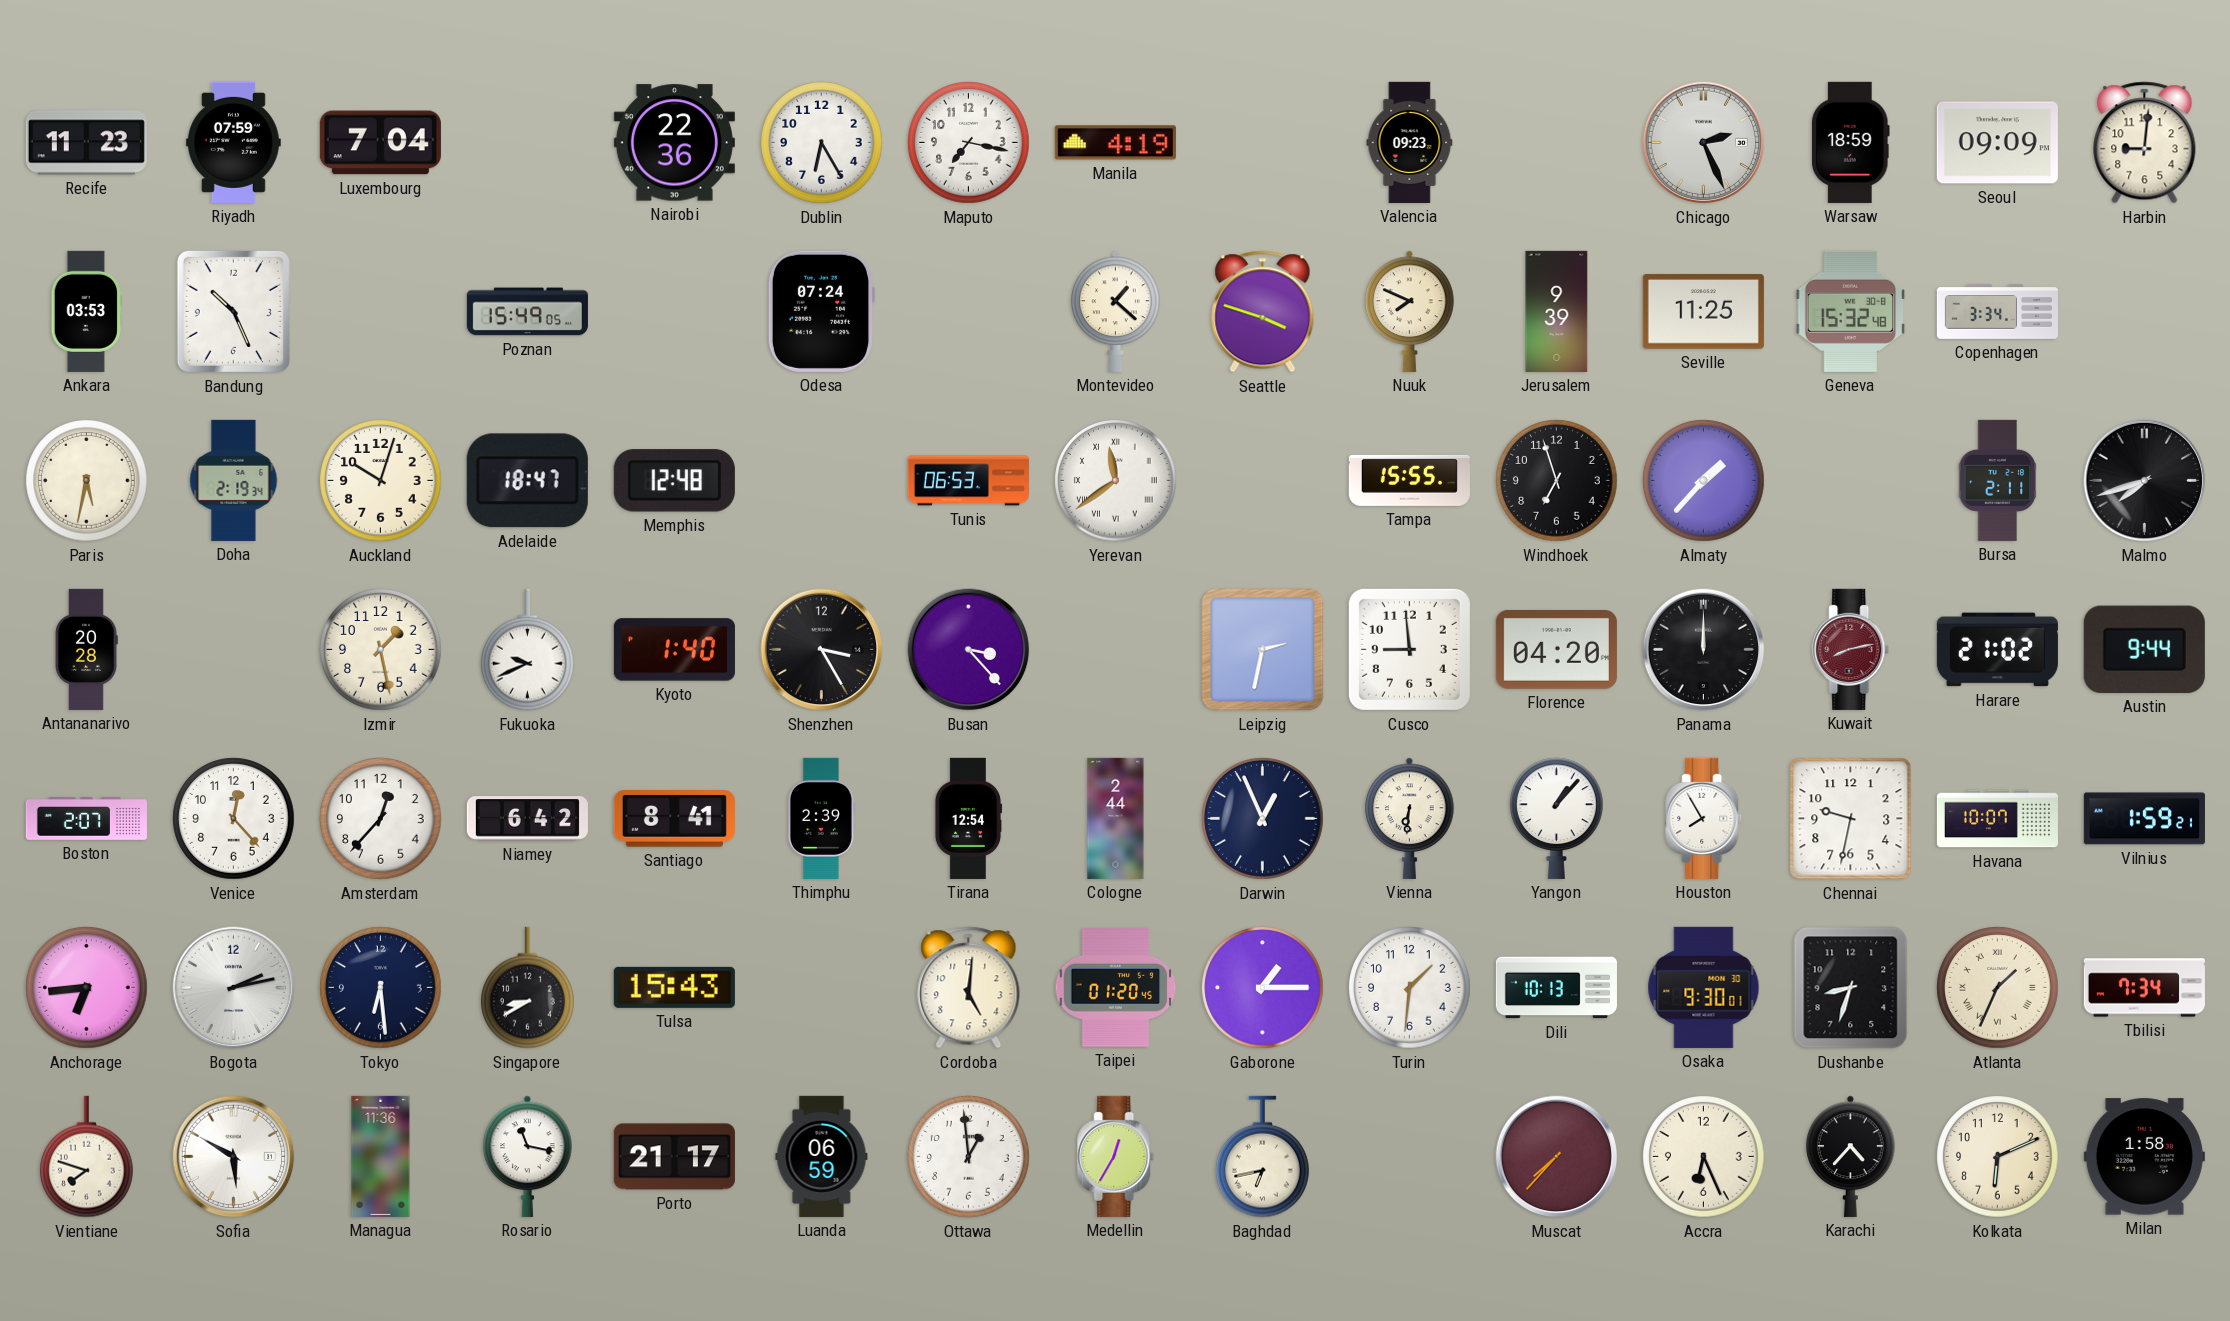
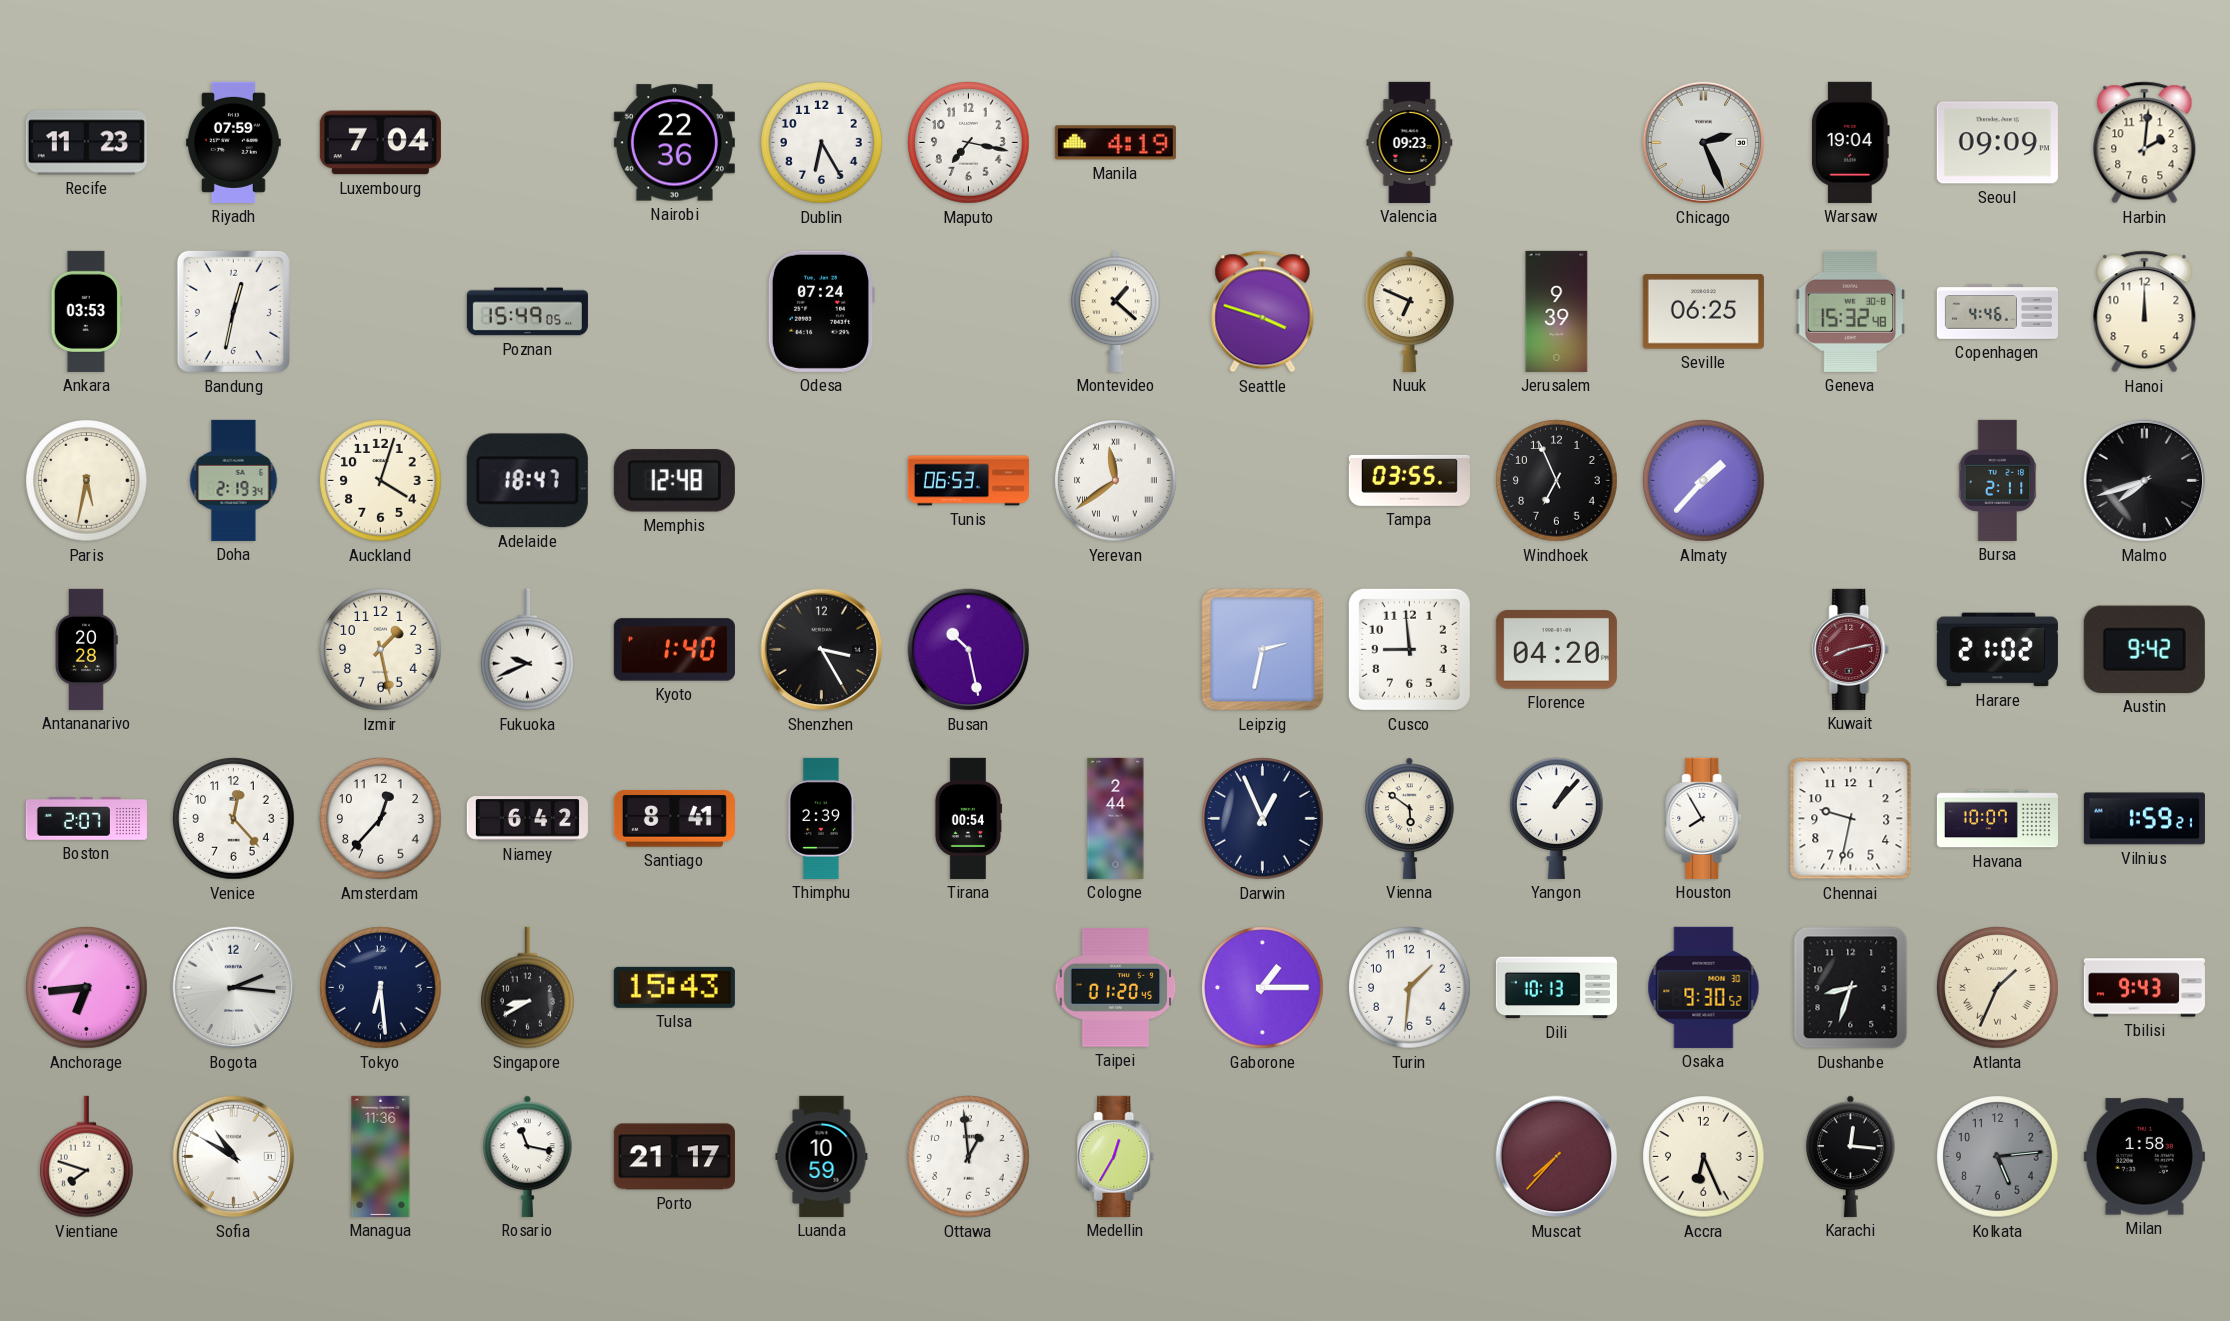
Warsaw: 18:59 -> 19:04
Harbin: 9:01 -> 2:01
Bandung: 10:26 -> 12:32
Nuuk: 7:49 -> 6:49
Seville: 11:25 -> 06:25
Copenhagen: 3:34 -> 4:46
Hanoi: none -> 12:00
Auckland: 10:03 -> 4:03
Tampa: 15:55 -> 03:55
Windhoek: 6:57 -> 6:56
Busan: 3:23 -> 10:28
Panama: 12:00 -> none
Austin: 9:44 -> 9:42
Tirana: 12:54 -> 00:54
Vienna: 6:31 -> 5:51
Bogota: 2:13 -> 2:16
Cordoba: 5:01 -> none
Osaka: 9:30:01 -> 9:30:52
Tbilisi: 7:34 -> 9:43
Sofia: 5:50 -> 10:50
Luanda: 06:59 -> 10:59
Baghdad: 6:43 -> none
Karachi: 4:37 -> 12:16
Kolkata: 6:11 -> 5:14
Kolkata dial: cream -> grey
